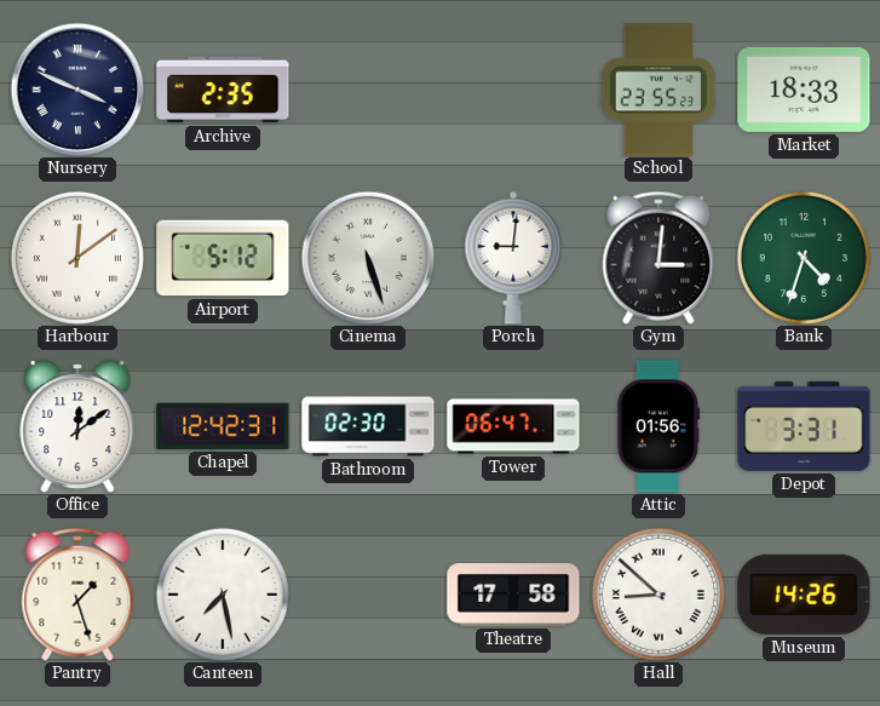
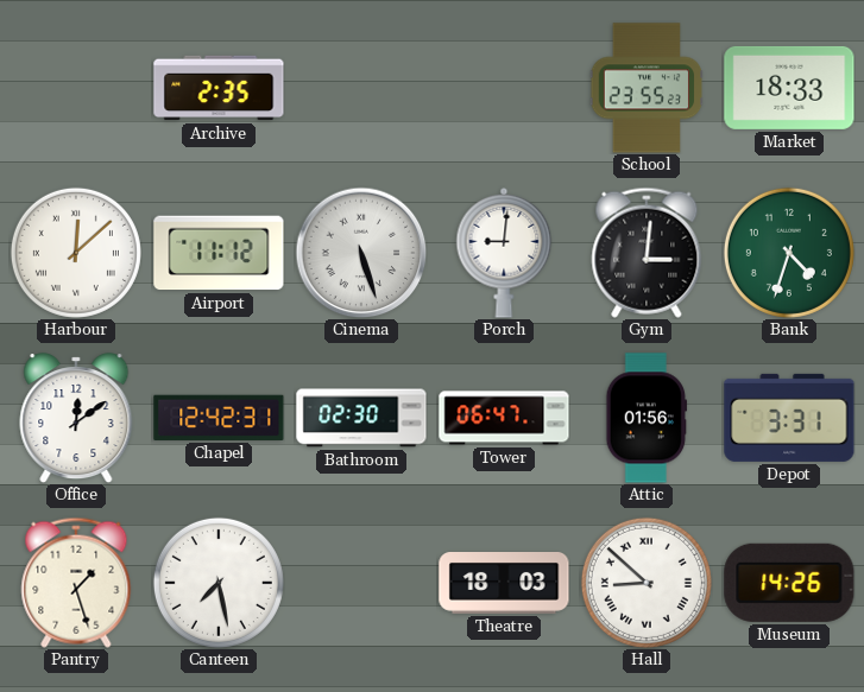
Nursery: 3:49 -> none
Harbour: 12:09 -> 12:08
Airport: 5:12 -> 11:12
Theatre: 17:58 -> 18:03
